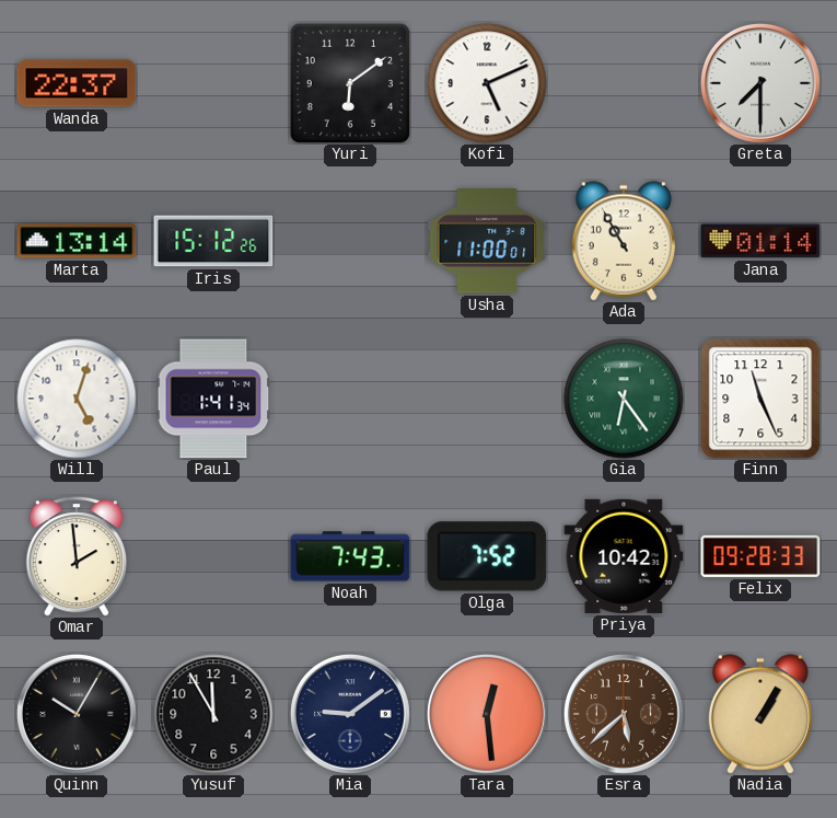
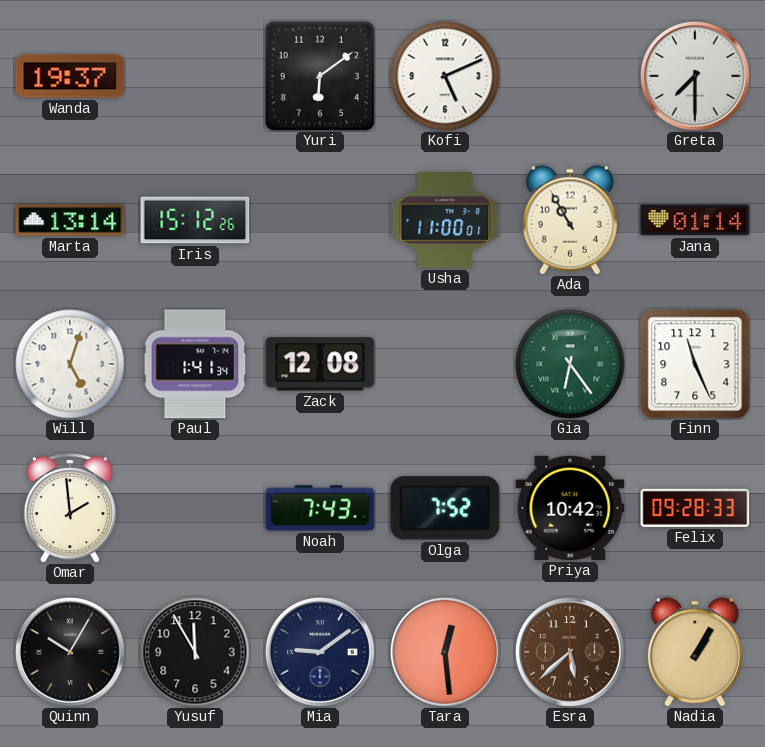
Wanda: 22:37 -> 19:37
Zack: none -> 12:08
